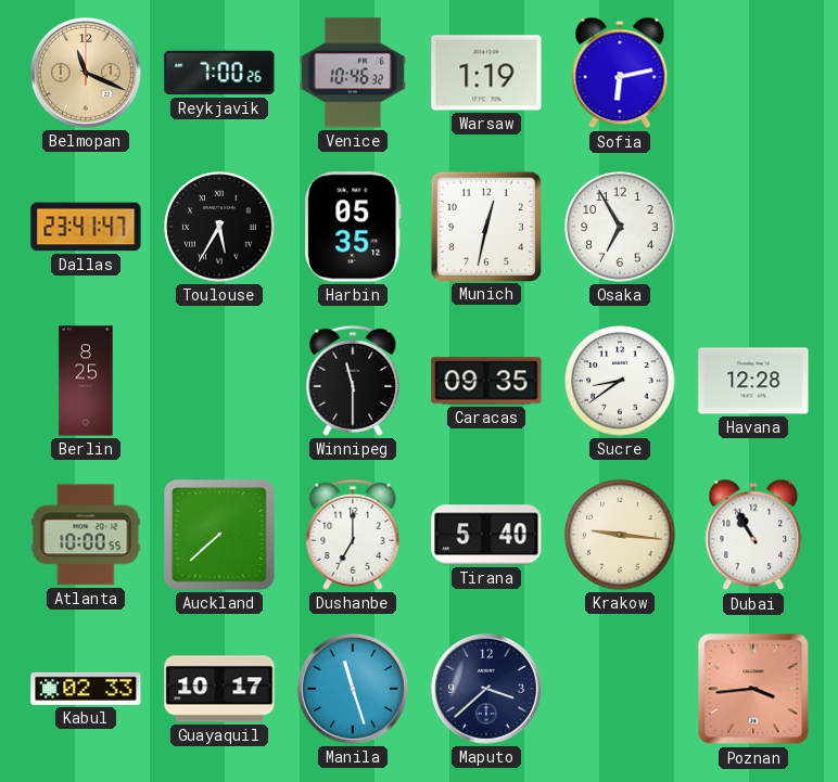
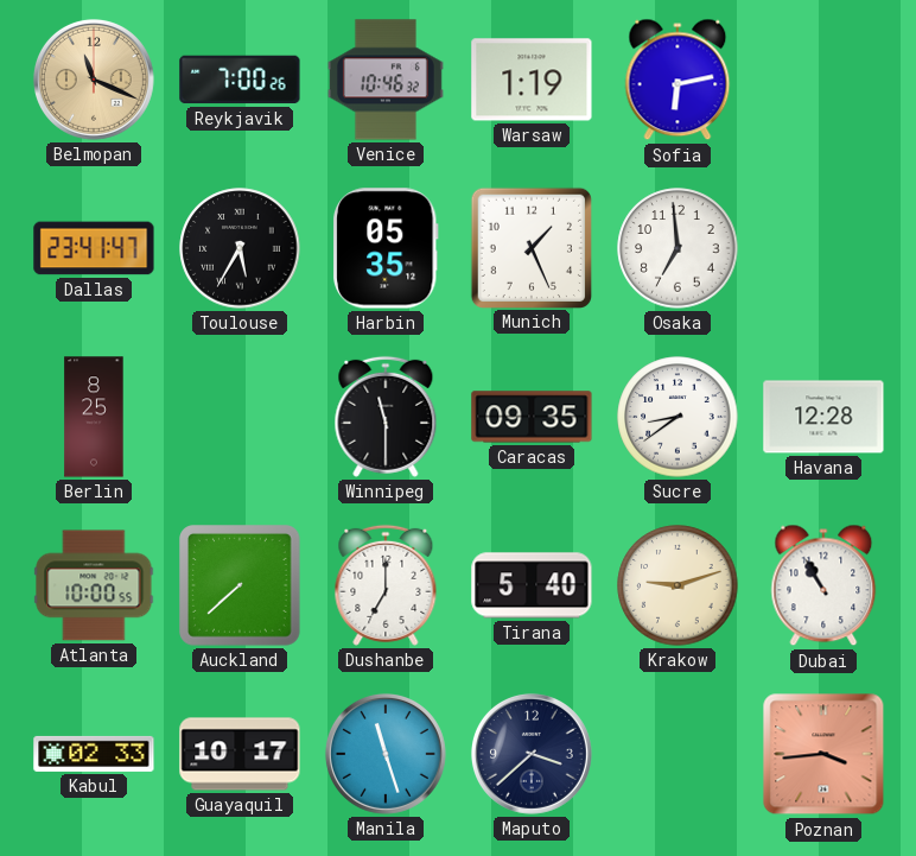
Munich: 12:32 -> 1:26
Osaka: 6:55 -> 6:59
Krakow: 9:16 -> 9:12
